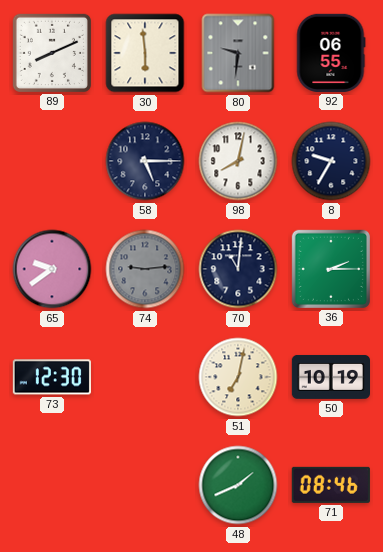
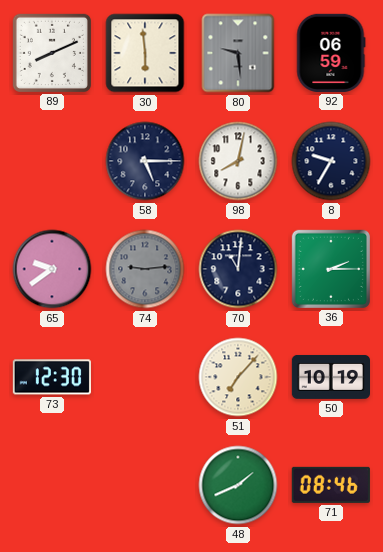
80: 9:31 -> 9:29
92: 06:55 -> 06:59
51: 7:02 -> 7:07
